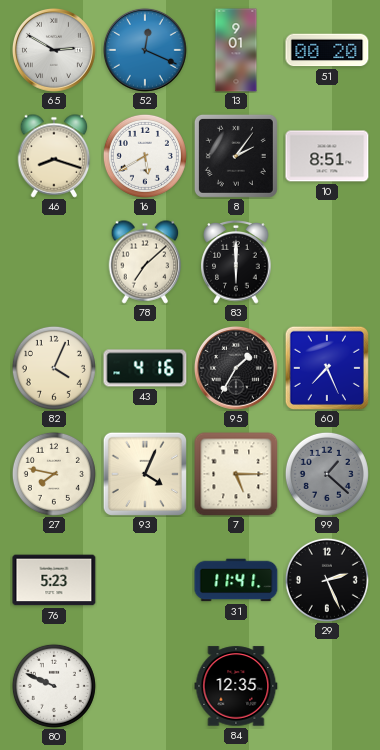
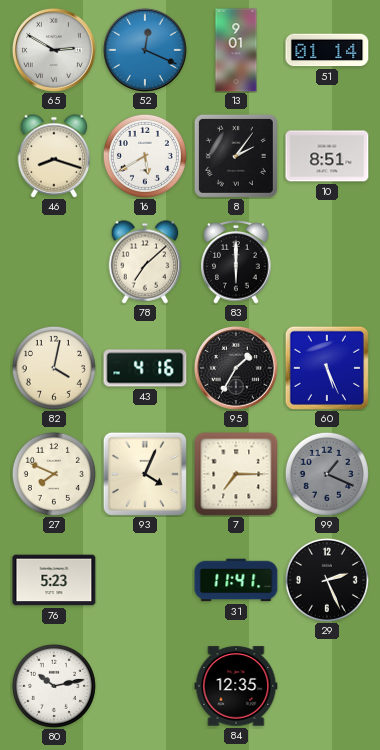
51: 00:20 -> 01:14
82: 4:04 -> 4:02
60: 7:26 -> 5:26
27: 7:47 -> 7:49
7: 5:15 -> 7:15
99: 1:22 -> 1:19
80: 9:49 -> 10:13
